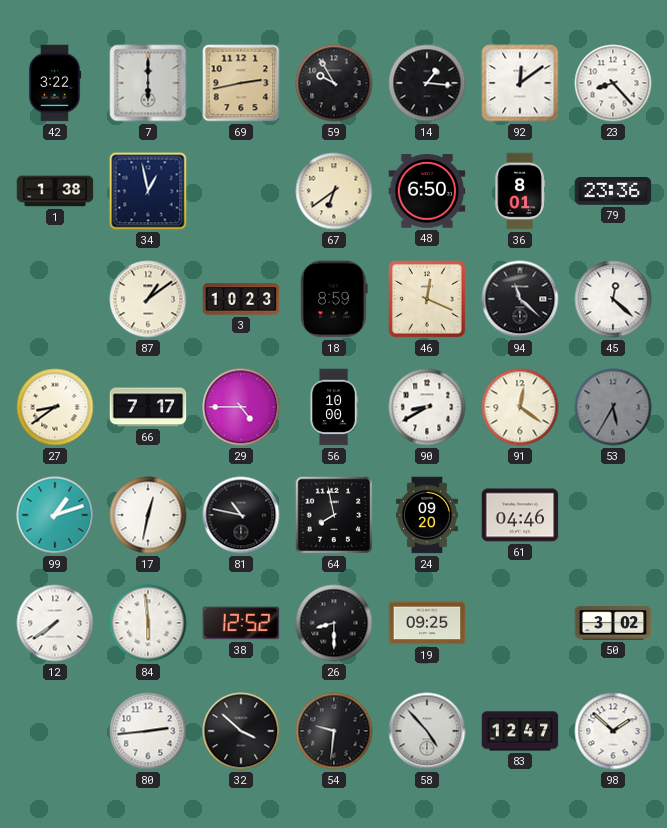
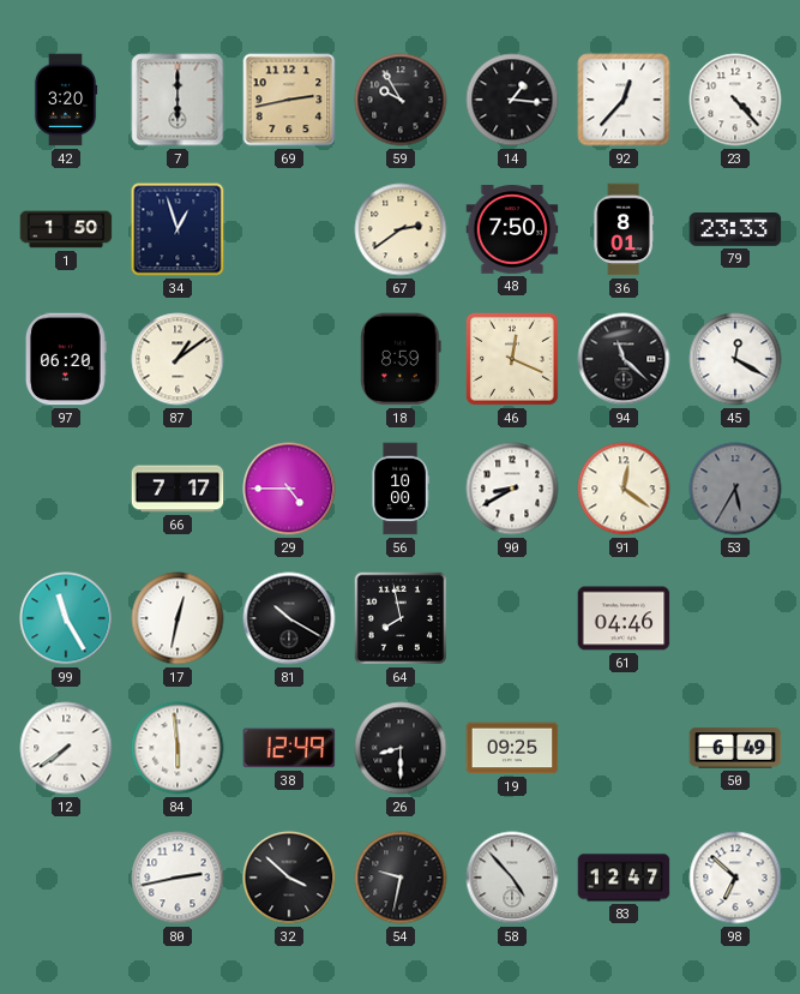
42: 3:22 -> 3:20
92: 12:09 -> 12:37
23: 8:23 -> 4:23
1: 1:38 -> 1:50
34: 12:58 -> 12:57
67: 6:39 -> 2:39
48: 6:50 -> 7:50
79: 23:36 -> 23:33
97: none -> 06:20
3: 10:23 -> none
45: 12:22 -> 12:20
27: 8:39 -> none
99: 1:12 -> 11:25
81: 10:47 -> 10:20
24: 09:20 -> none
38: 12:52 -> 12:49
50: 3:02 -> 6:49
80: 2:44 -> 2:43
54: 9:31 -> 9:32
98: 1:52 -> 6:52
